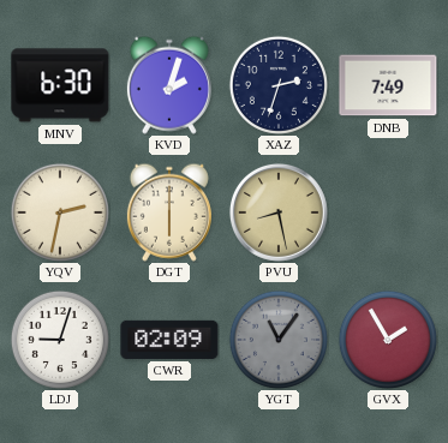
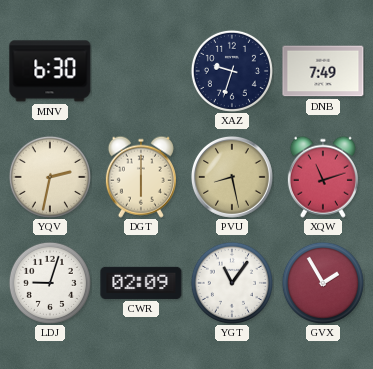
KVD: 2:03 -> none
XAZ: 2:33 -> 9:33
XQW: none -> 11:12
YGT dial: grey -> white
